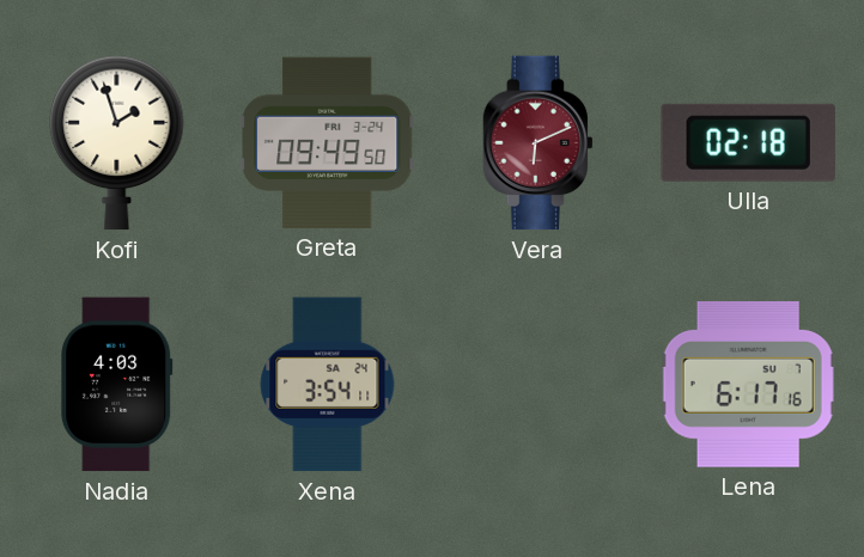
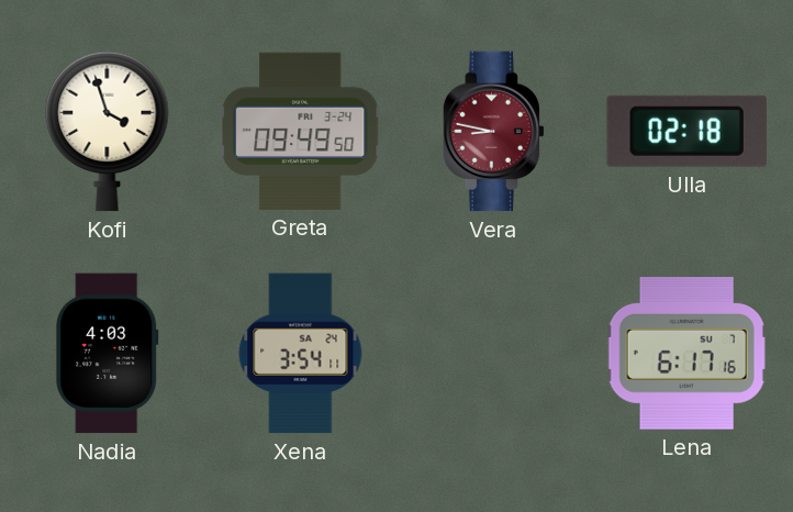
Kofi: 1:57 -> 3:57
Vera: 6:11 -> 8:47
